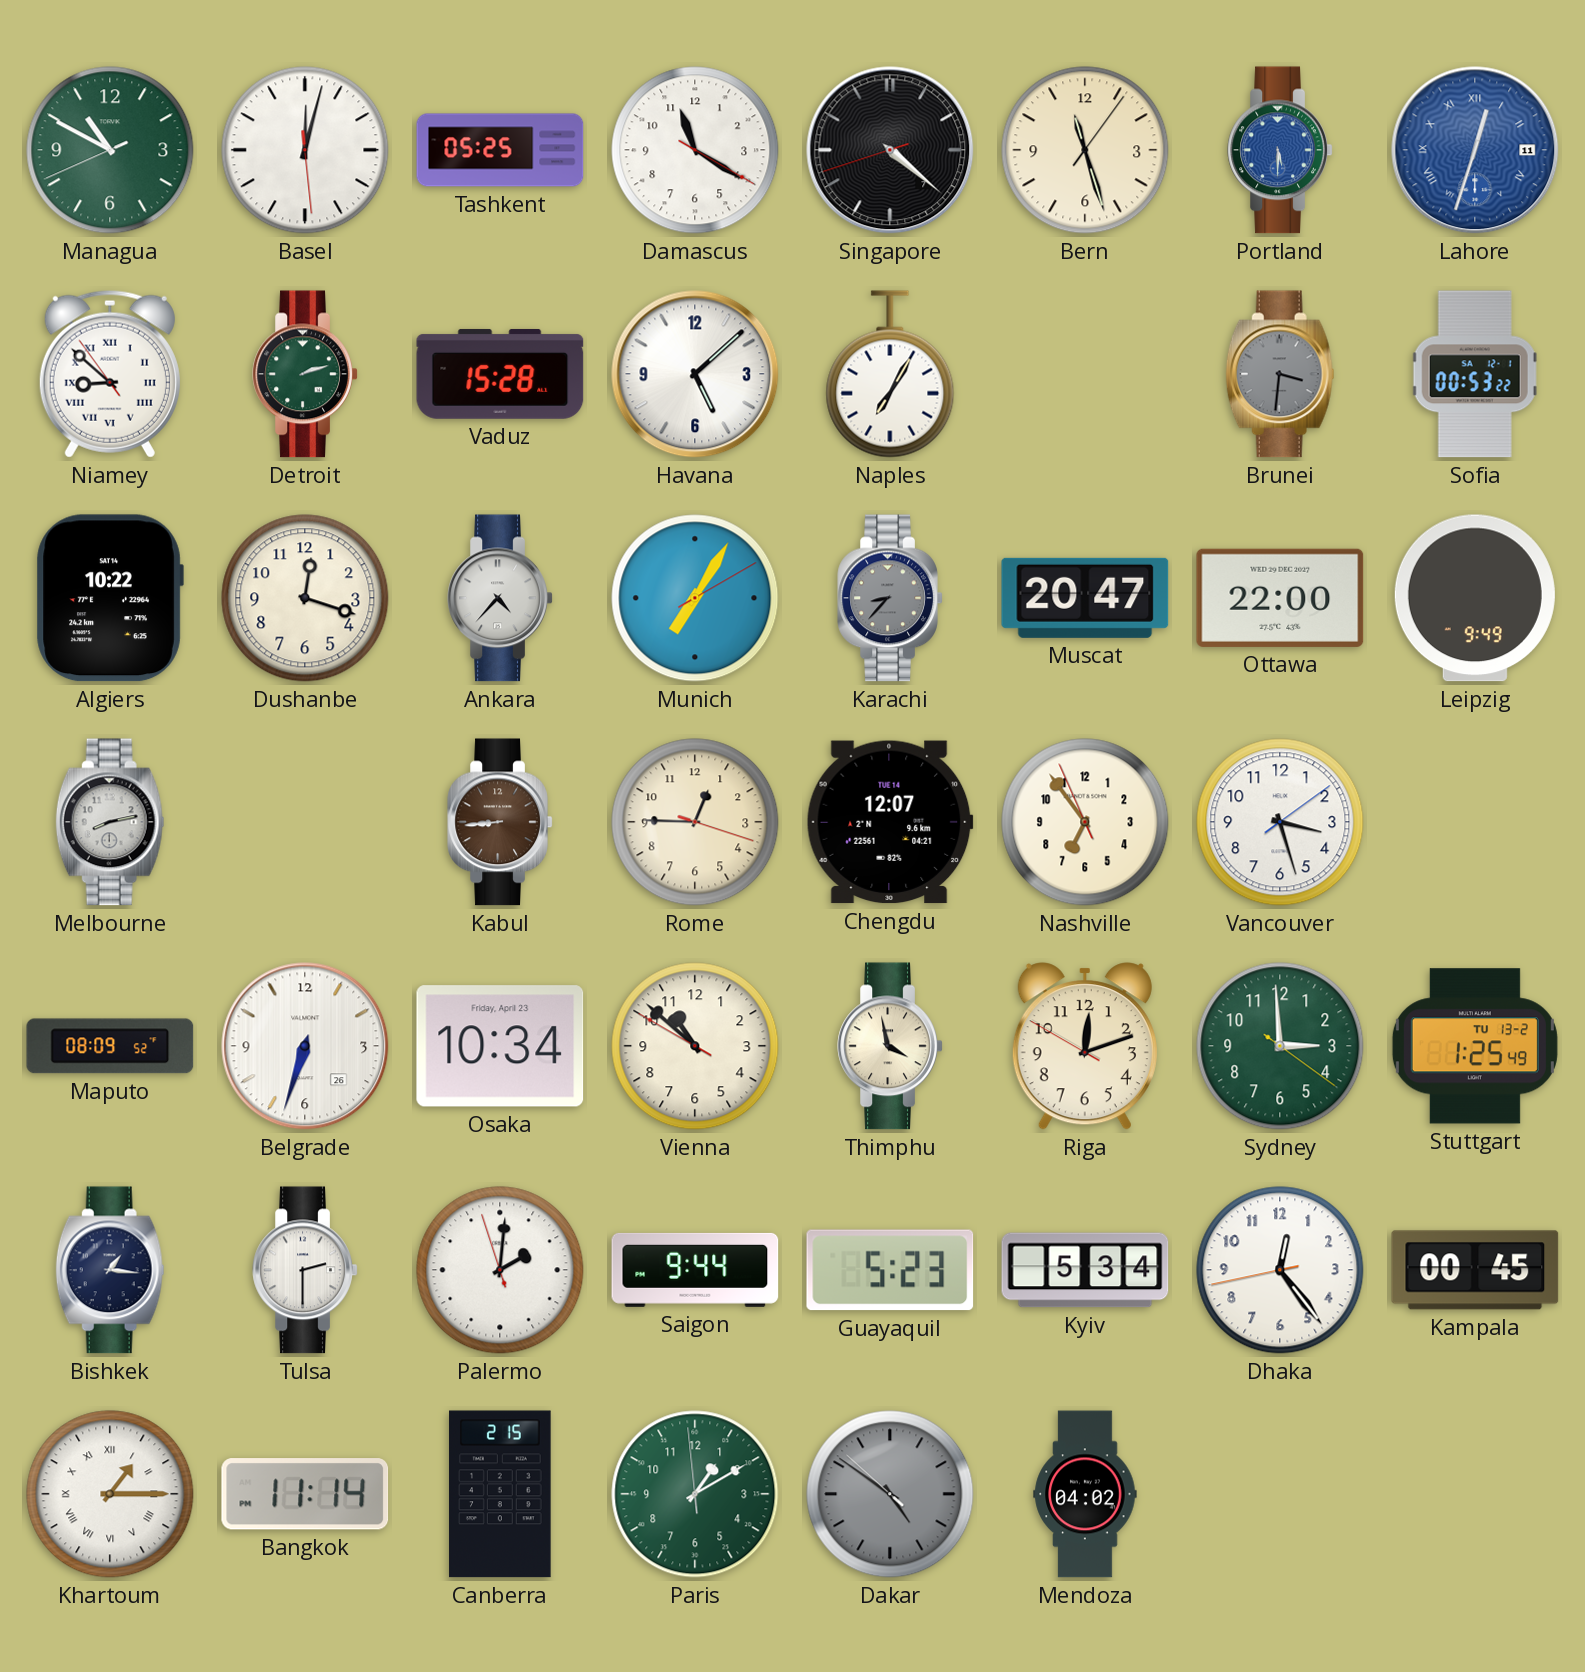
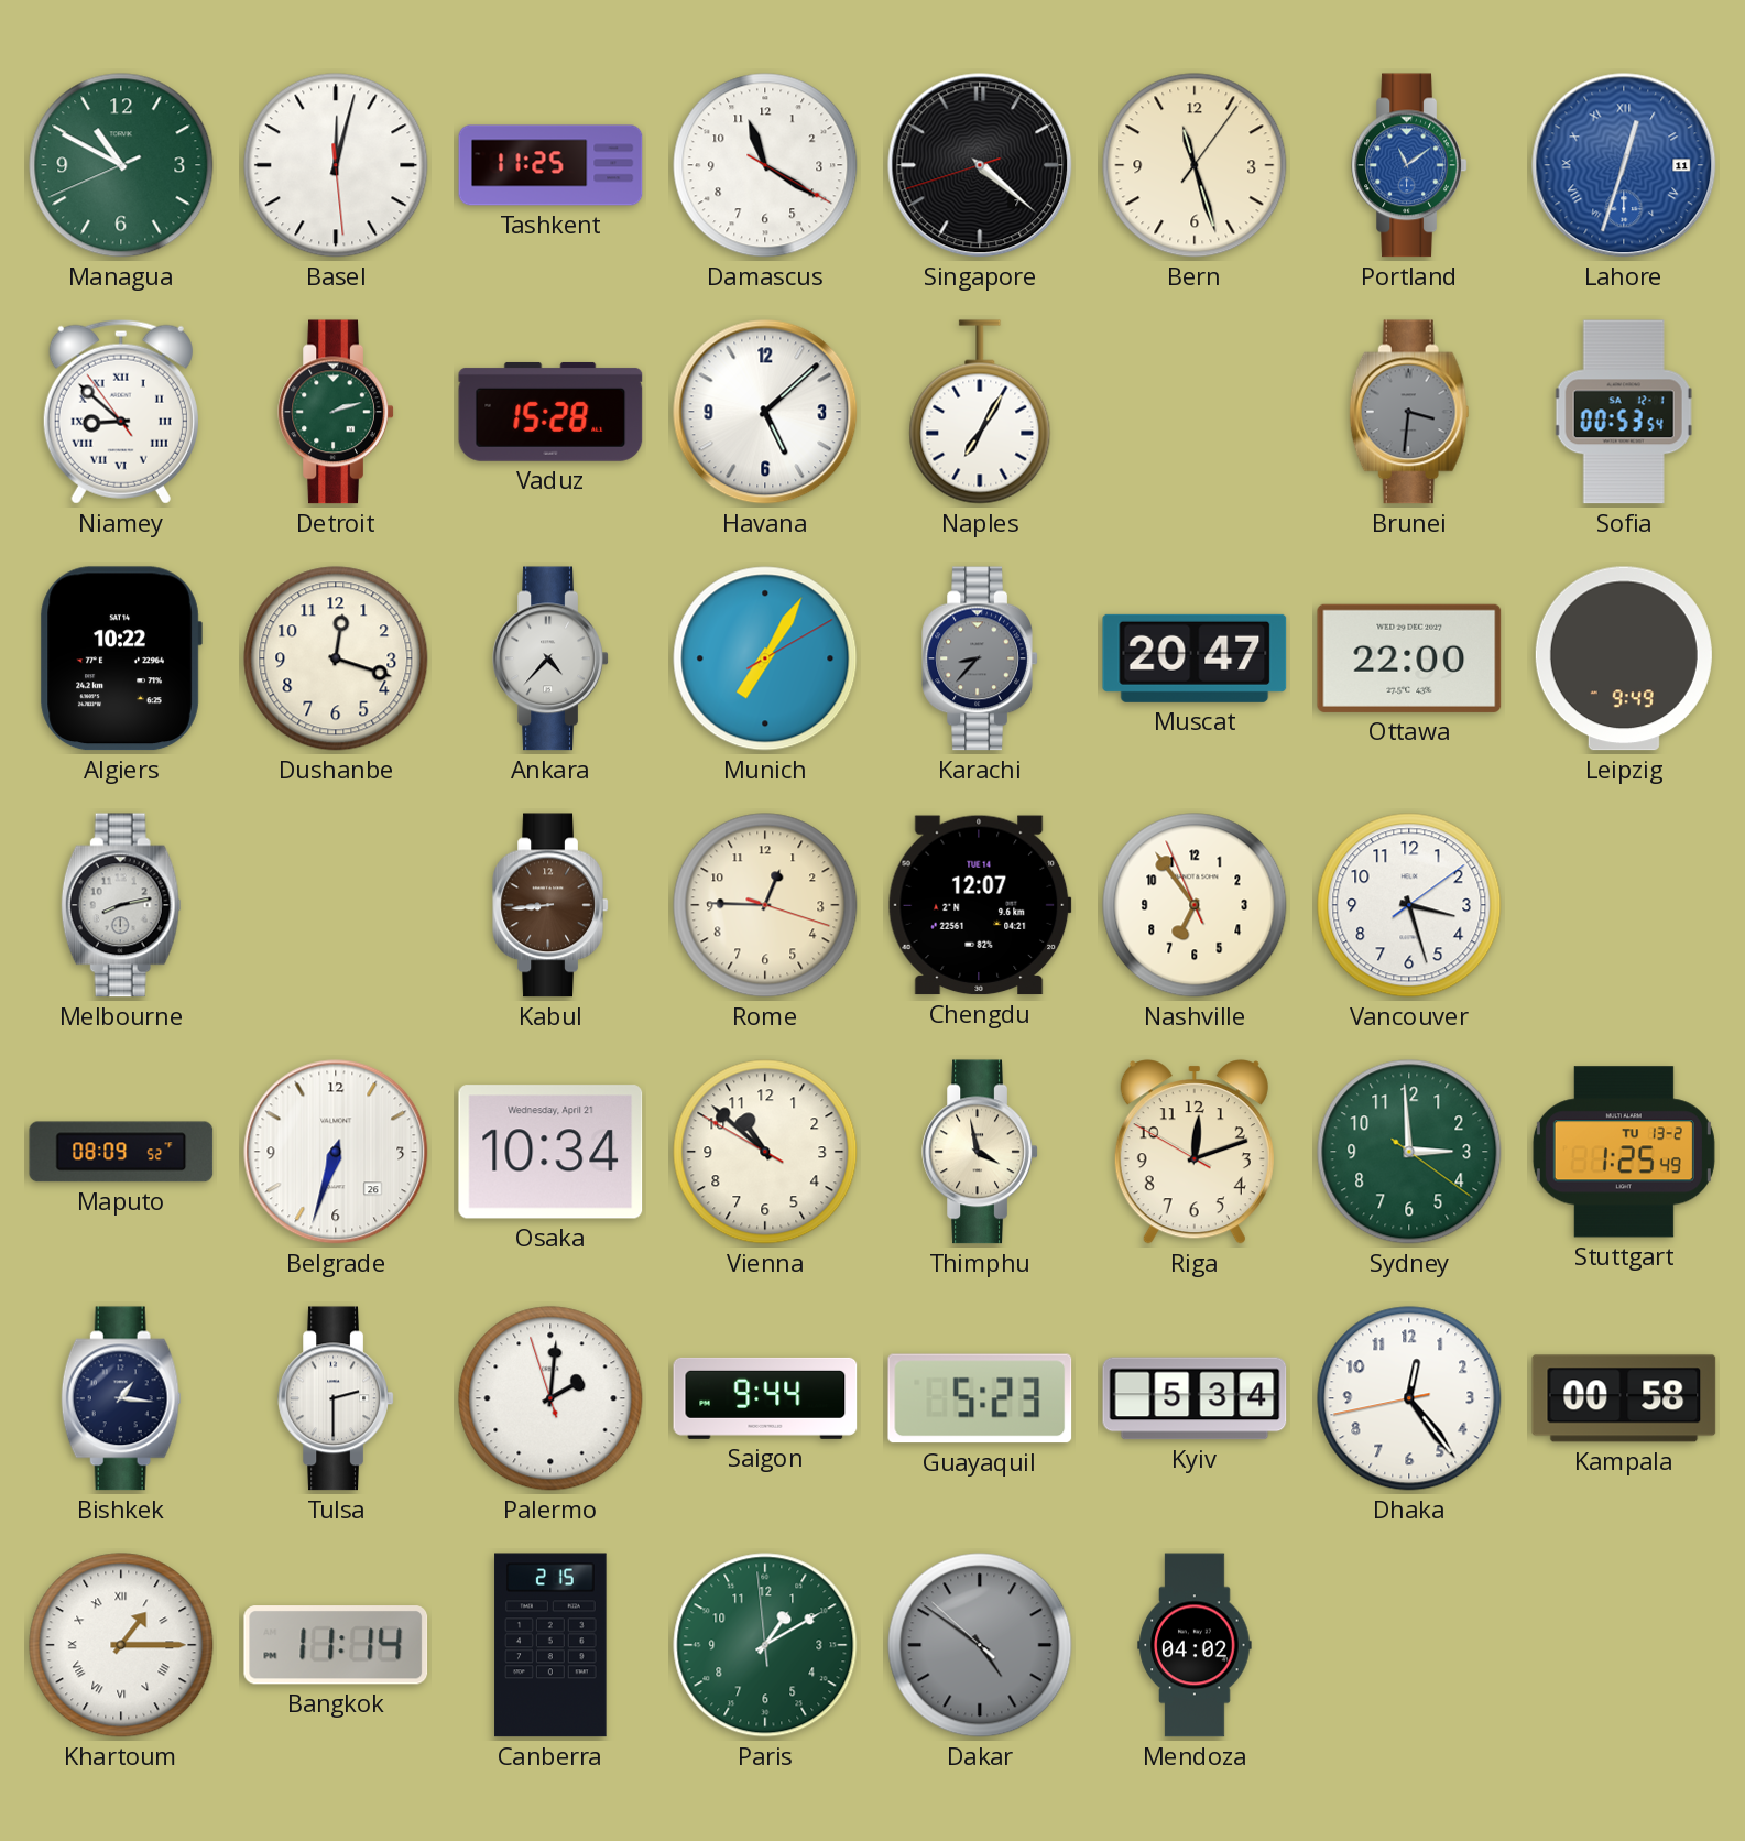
Tashkent: 05:25 -> 11:25
Portland: 5:30 -> 11:09
Sofia: 00:53:22 -> 00:53:54
Osaka date: Friday, April 23 -> Wednesday, April 21
Kampala: 00:45 -> 00:58
